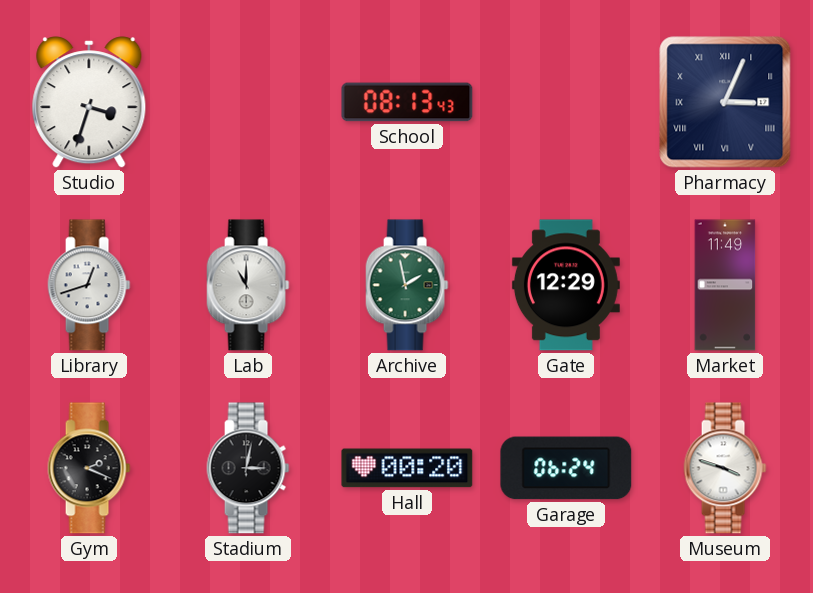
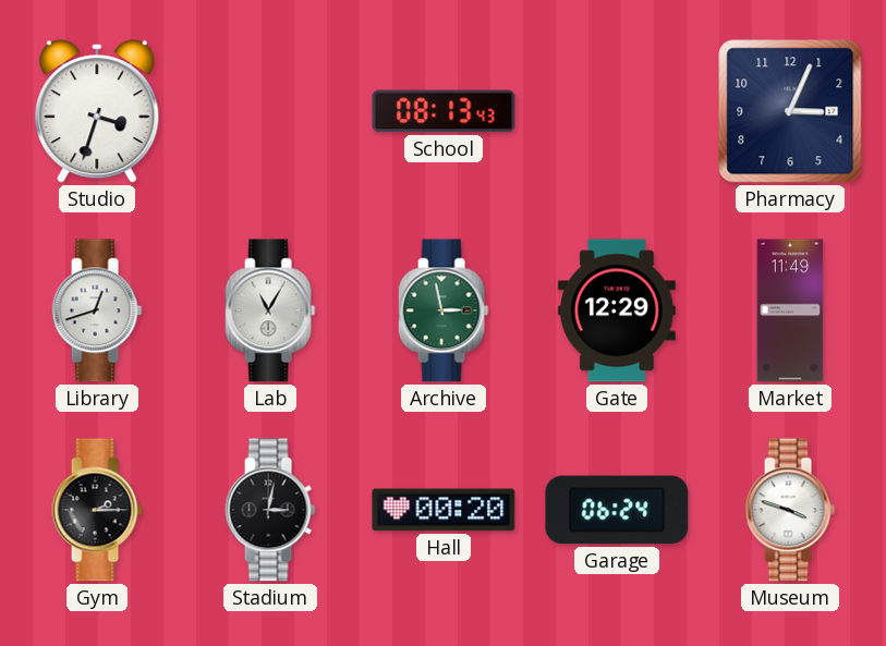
Pharmacy numerals: Roman -> Arabic
Lab: 11:00 -> 11:05
Archive: 1:58 -> 2:58
Gym: 2:19 -> 2:15
